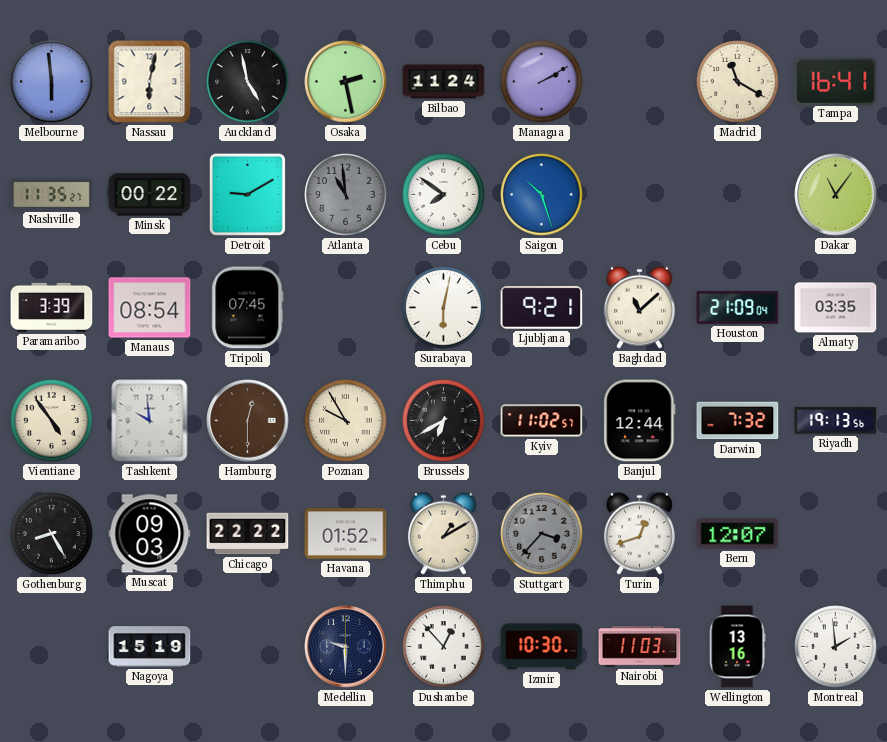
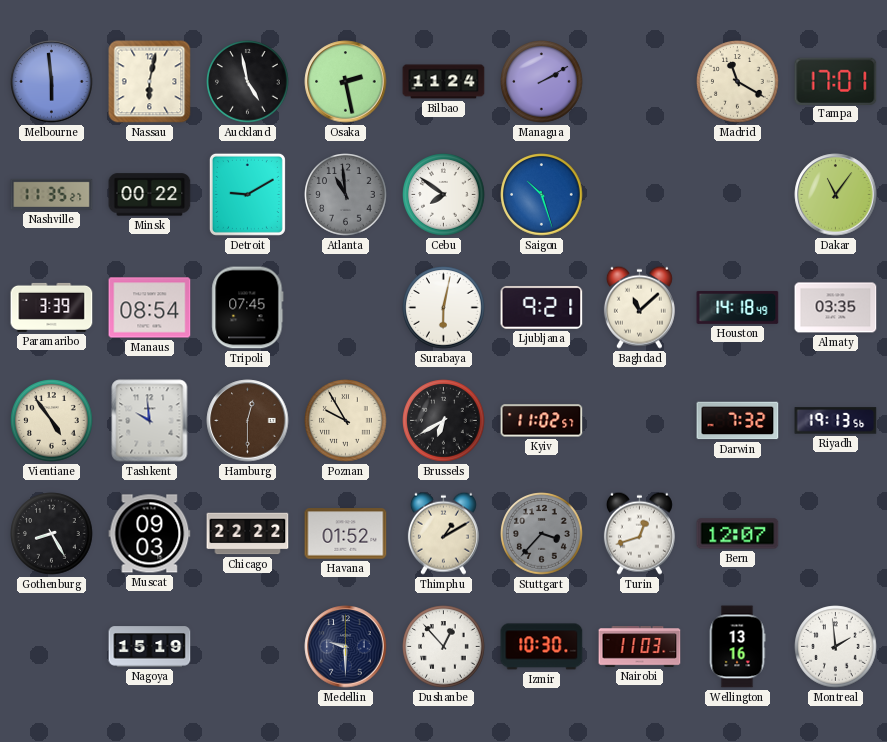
Tampa: 16:41 -> 17:01
Houston: 21:09 -> 14:18
Banjul: 12:44 -> none
